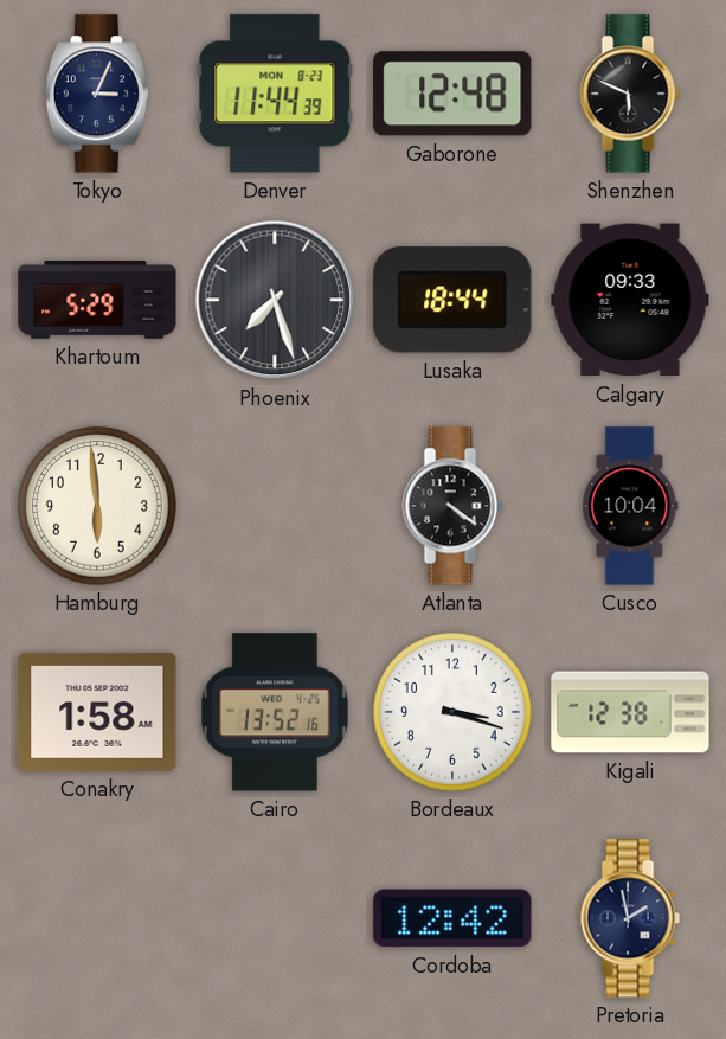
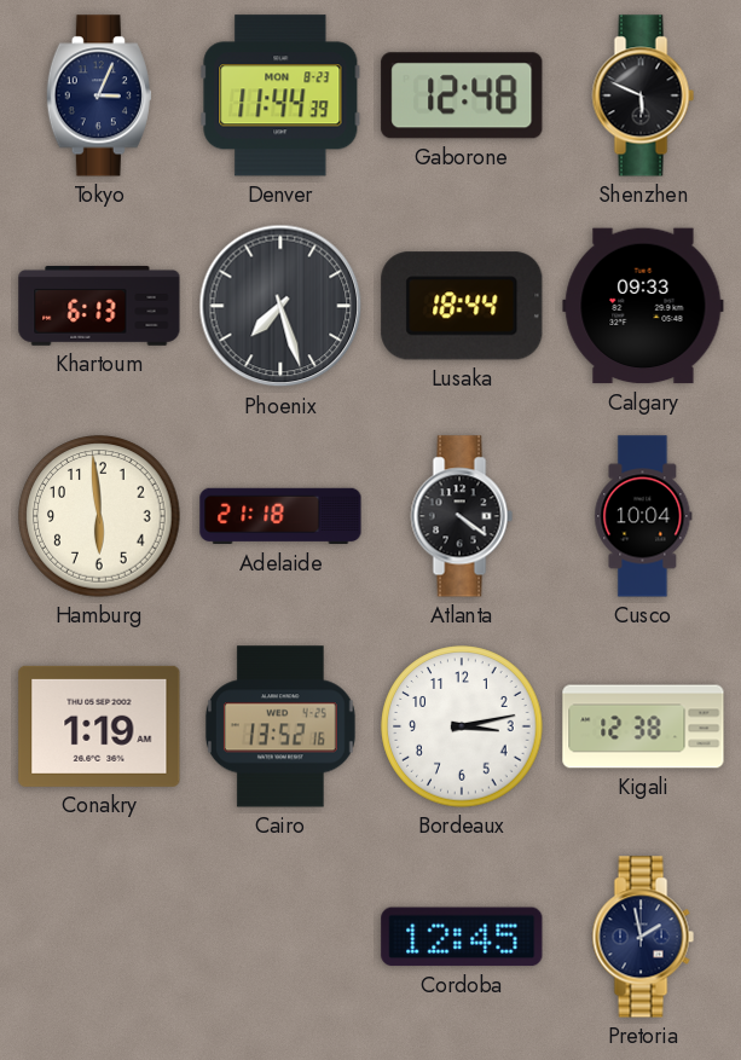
Khartoum: 5:29 -> 6:13
Adelaide: none -> 21:18
Conakry: 1:58 -> 1:19
Bordeaux: 3:18 -> 3:13
Cordoba: 12:42 -> 12:45
